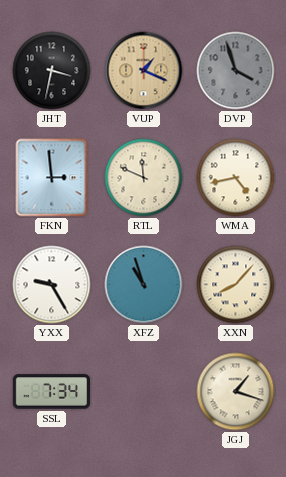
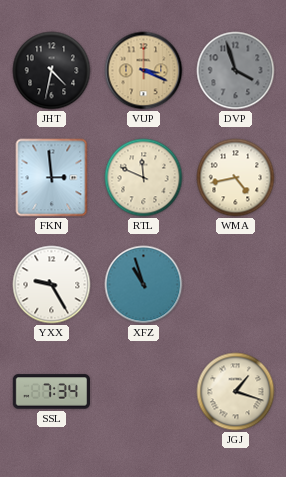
JHT: 3:32 -> 4:32
VUP: 1:19 -> 3:19
XXN: 8:07 -> none
